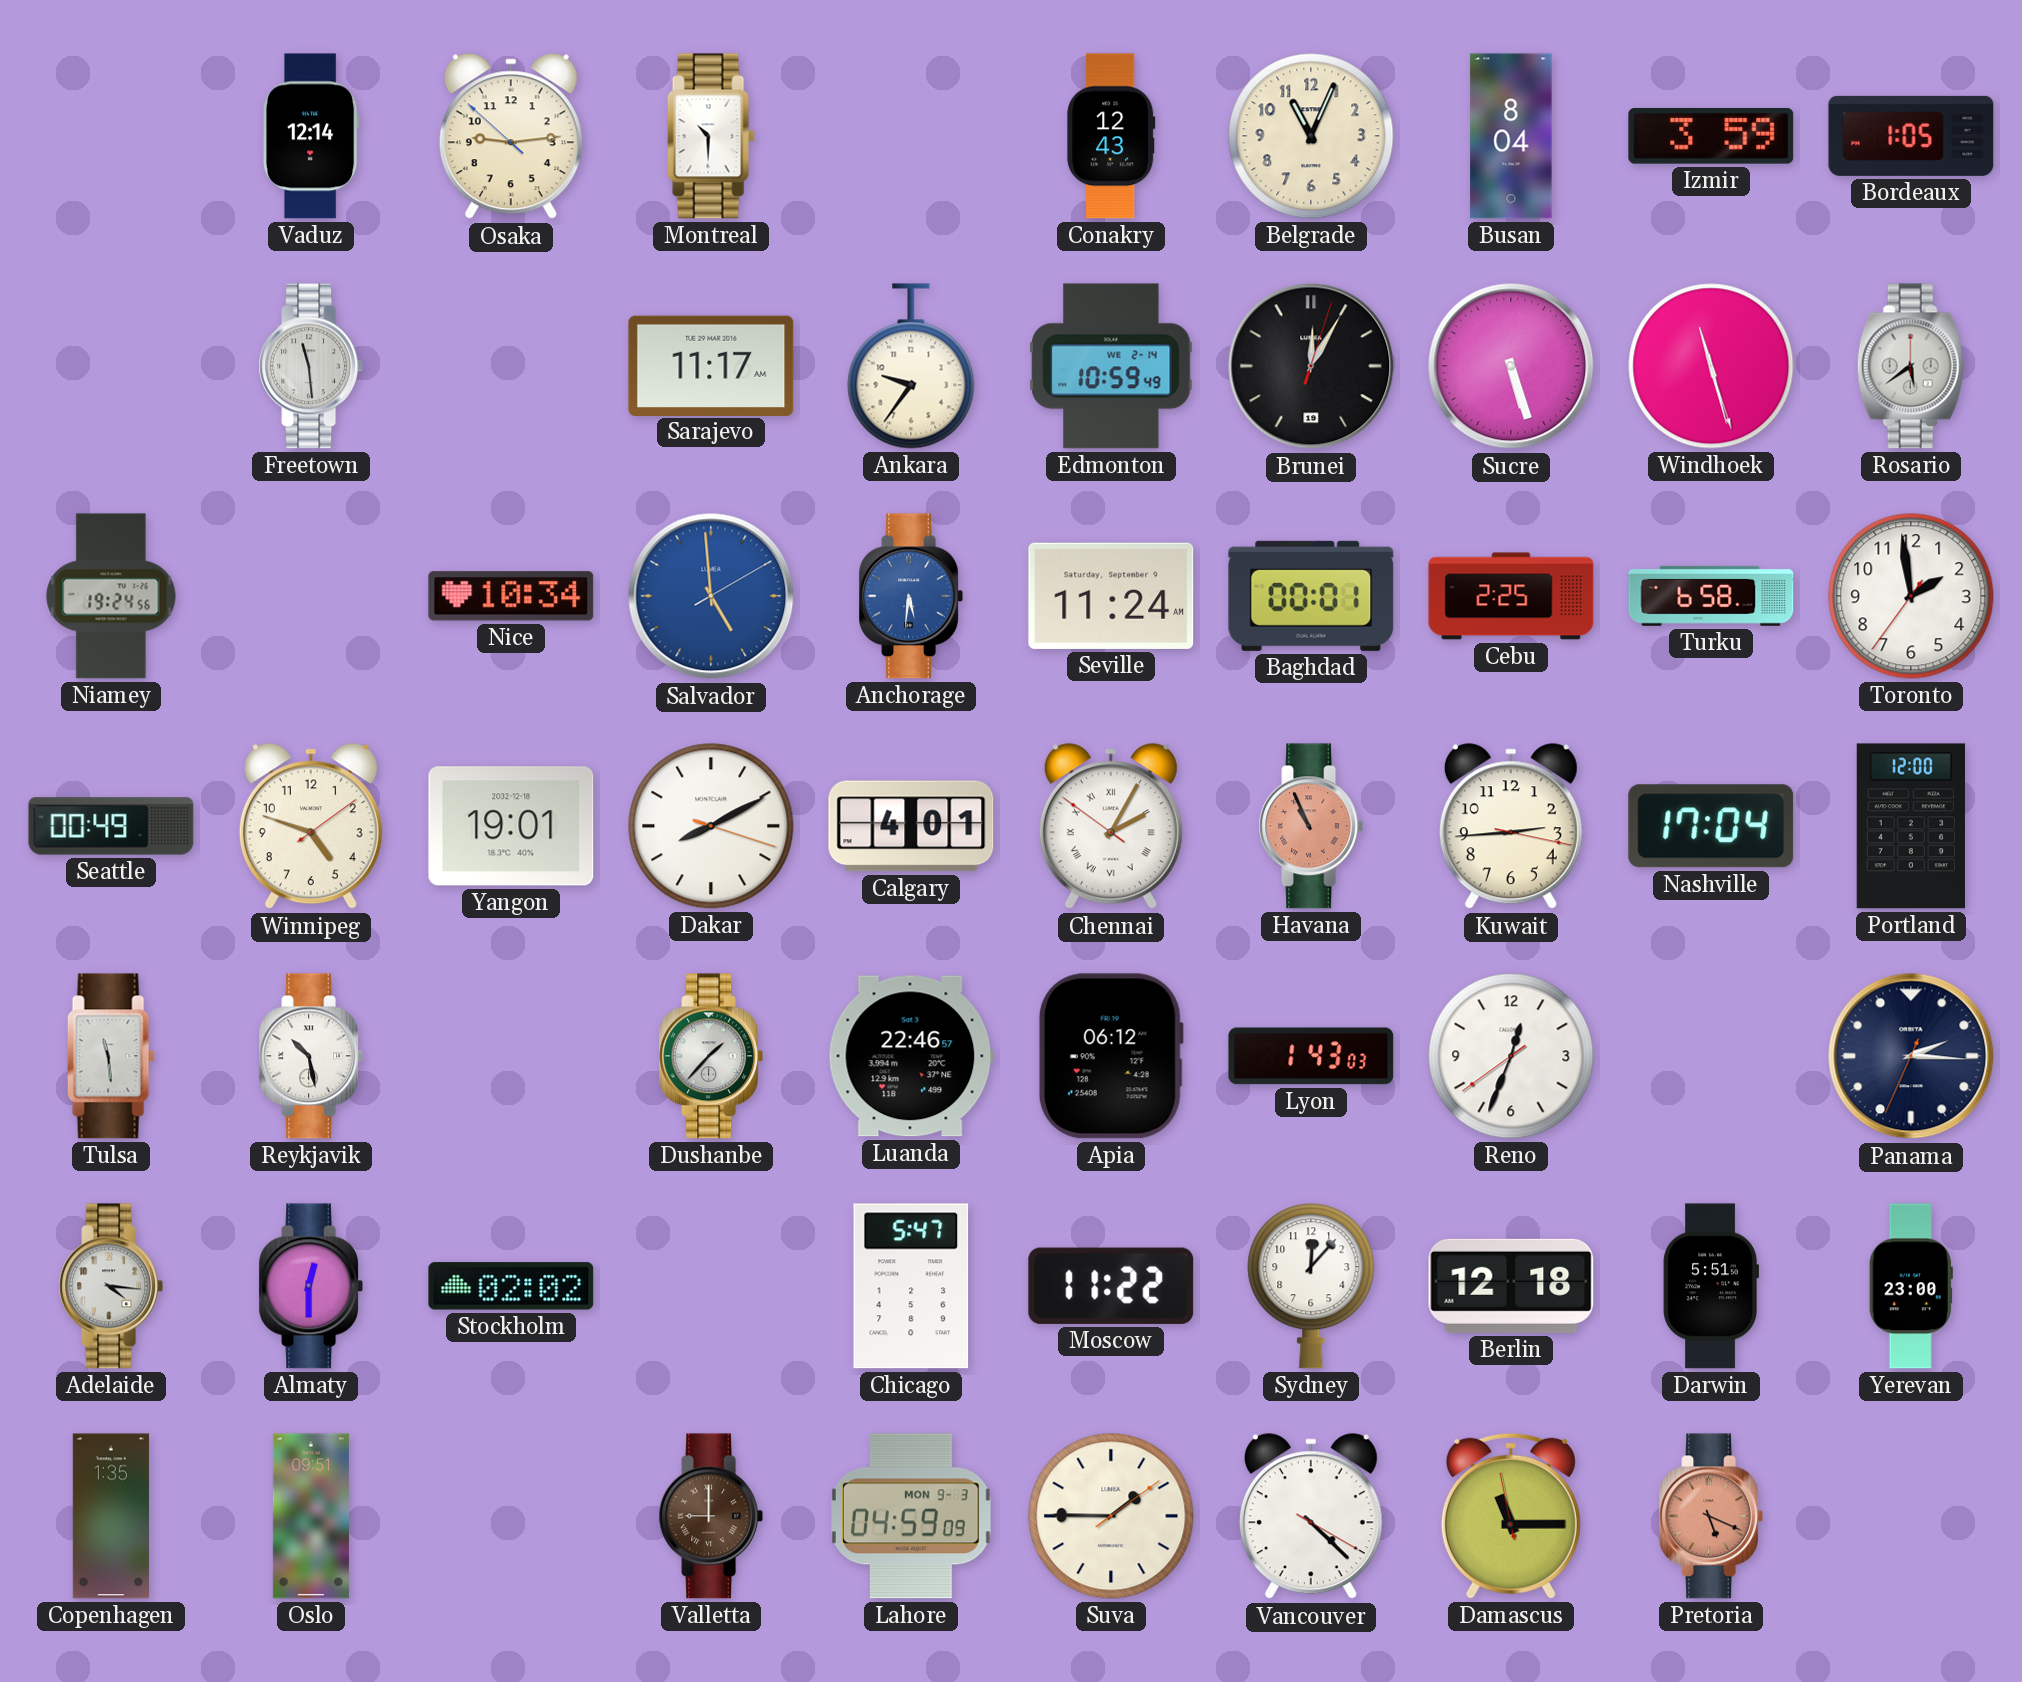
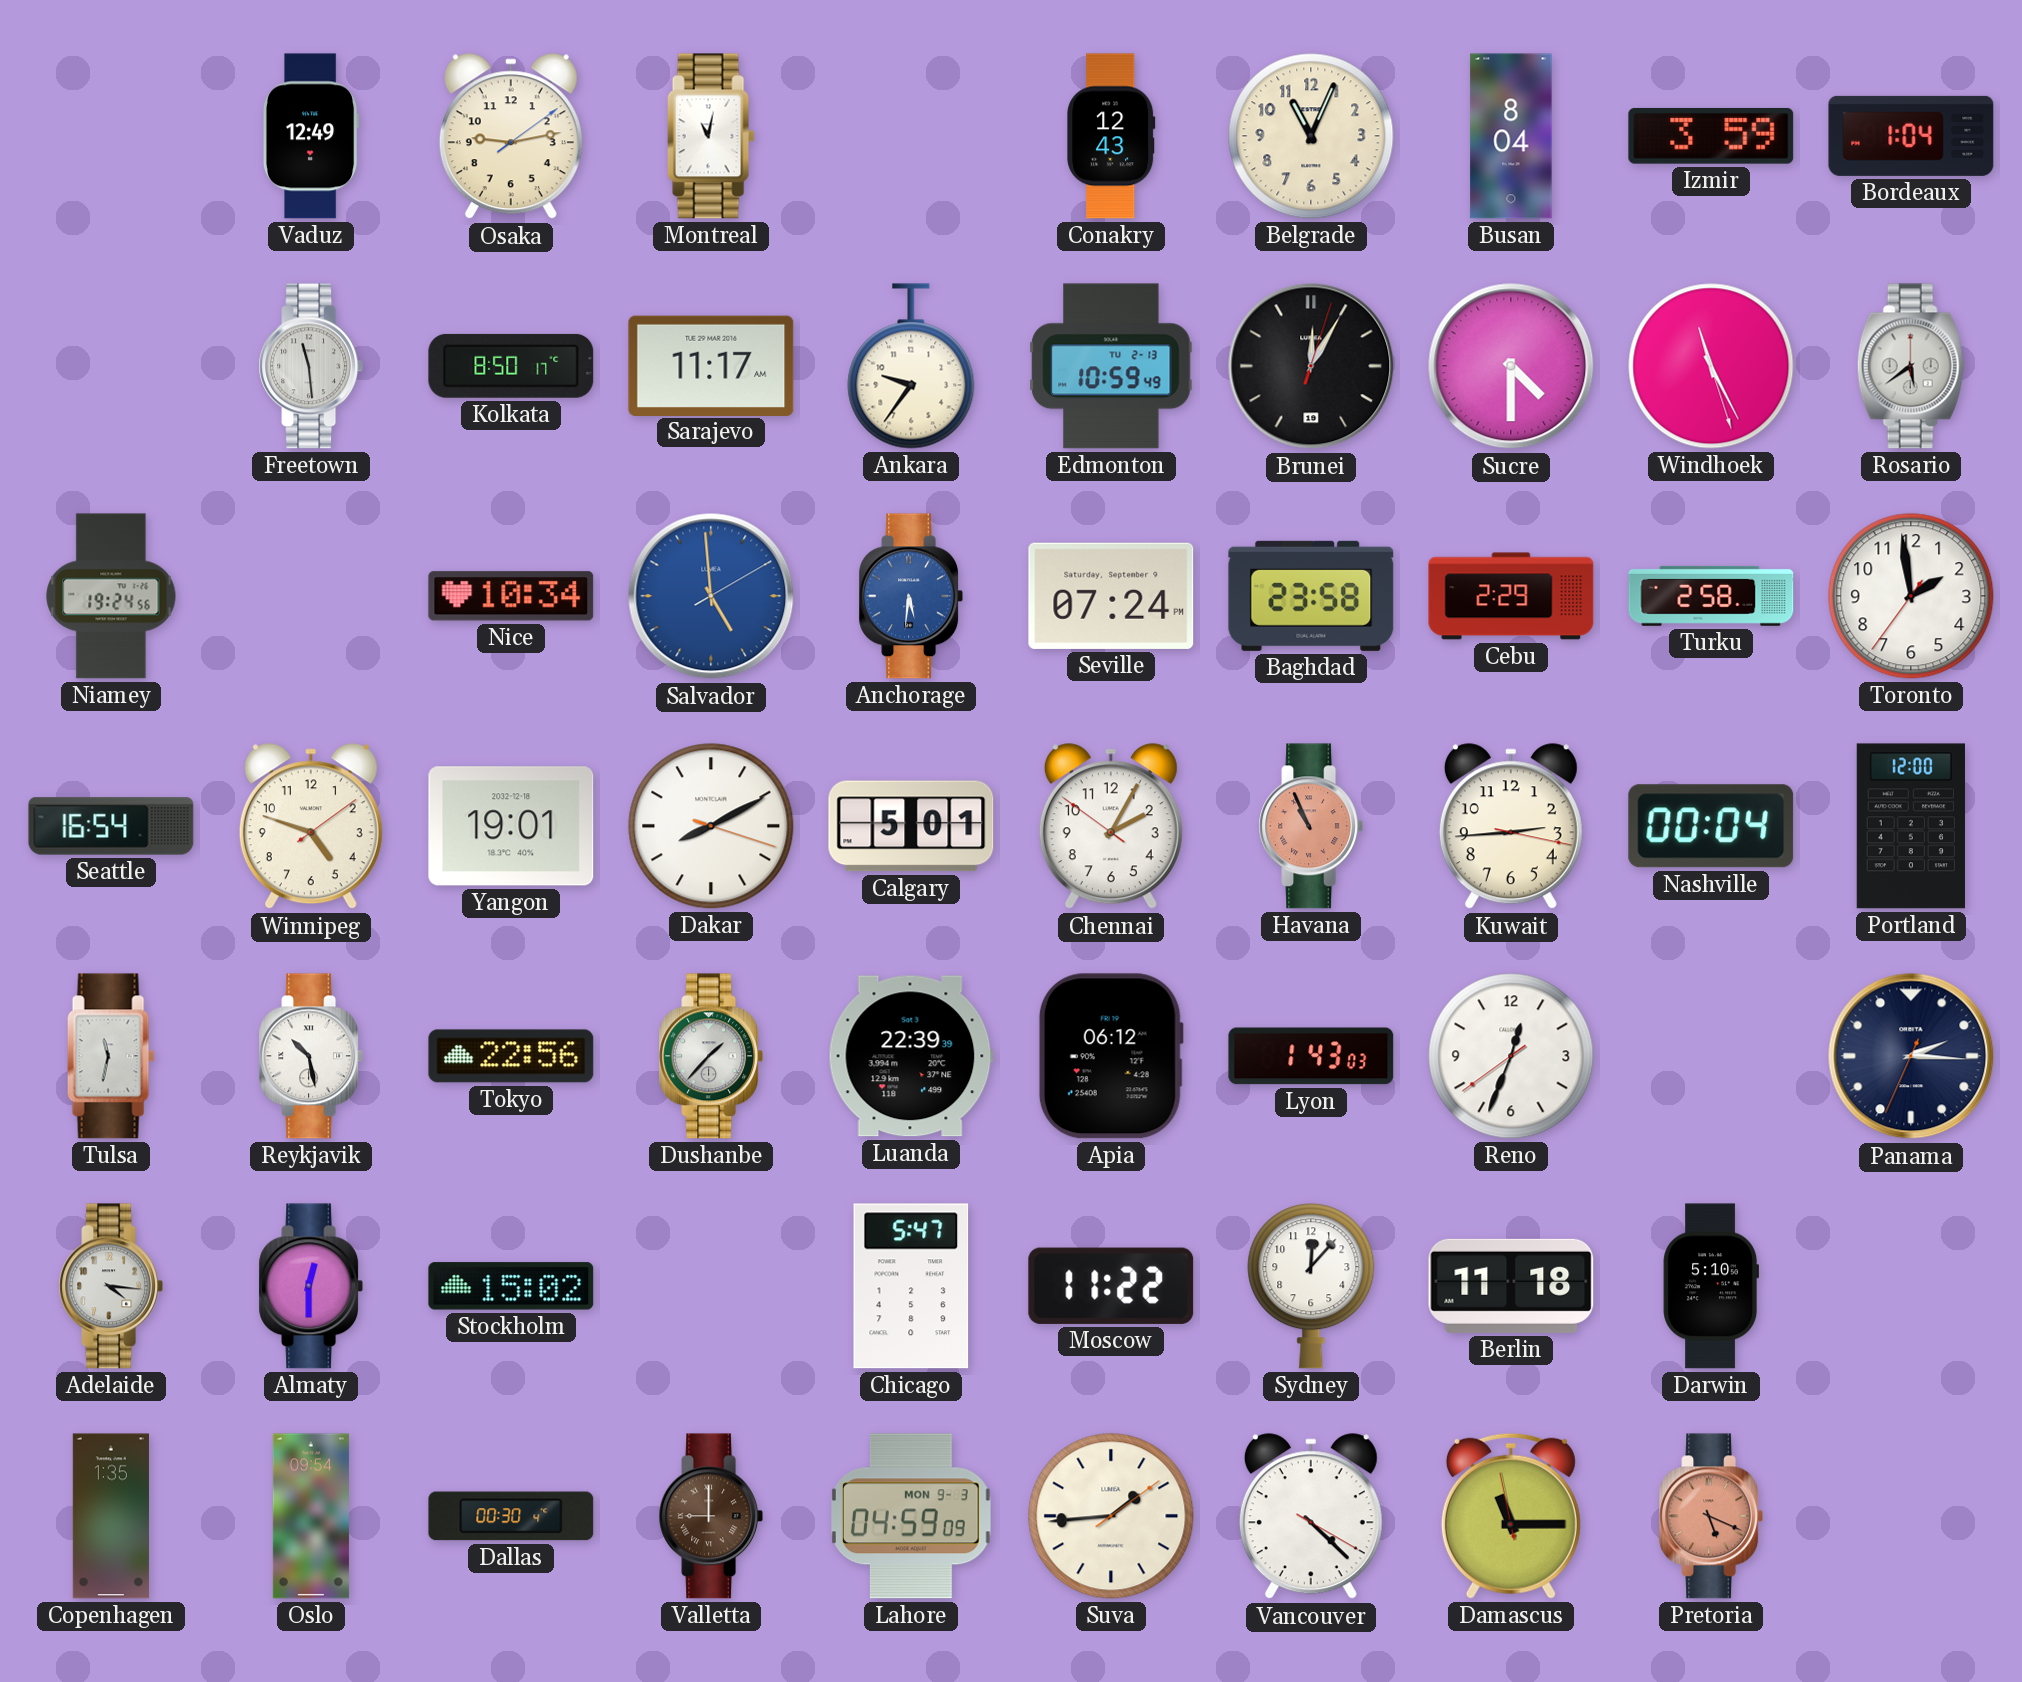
Vaduz: 12:14 -> 12:49
Osaka: 9:13:52 -> 9:13:09
Montreal: 10:30 -> 11:02
Bordeaux: 1:05 -> 1:04
Kolkata: none -> 8:50
Edmonton date: WE 2-14 -> TU 2-13
Sucre: 5:27 -> 4:30
Windhoek: 11:27 -> 11:25
Seville: 11:24 -> 07:24
Baghdad: 00:01 -> 23:58
Cebu: 2:25 -> 2:29
Turku: 6:58 -> 2:58
Seattle: 00:49 -> 16:54
Calgary: 4:01 -> 5:01
Chennai numerals: Roman -> Arabic
Nashville: 17:04 -> 00:04
Tulsa: 11:29 -> 11:32
Tokyo: none -> 22:56
Luanda: 22:46 -> 22:39
Stockholm: 02:02 -> 15:02
Berlin: 12:18 -> 11:18
Darwin: 5:51 -> 5:10
Yerevan: 23:00 -> none
Oslo: 09:51 -> 09:54
Dallas: none -> 00:30
Suva: 1:45 -> 1:44
